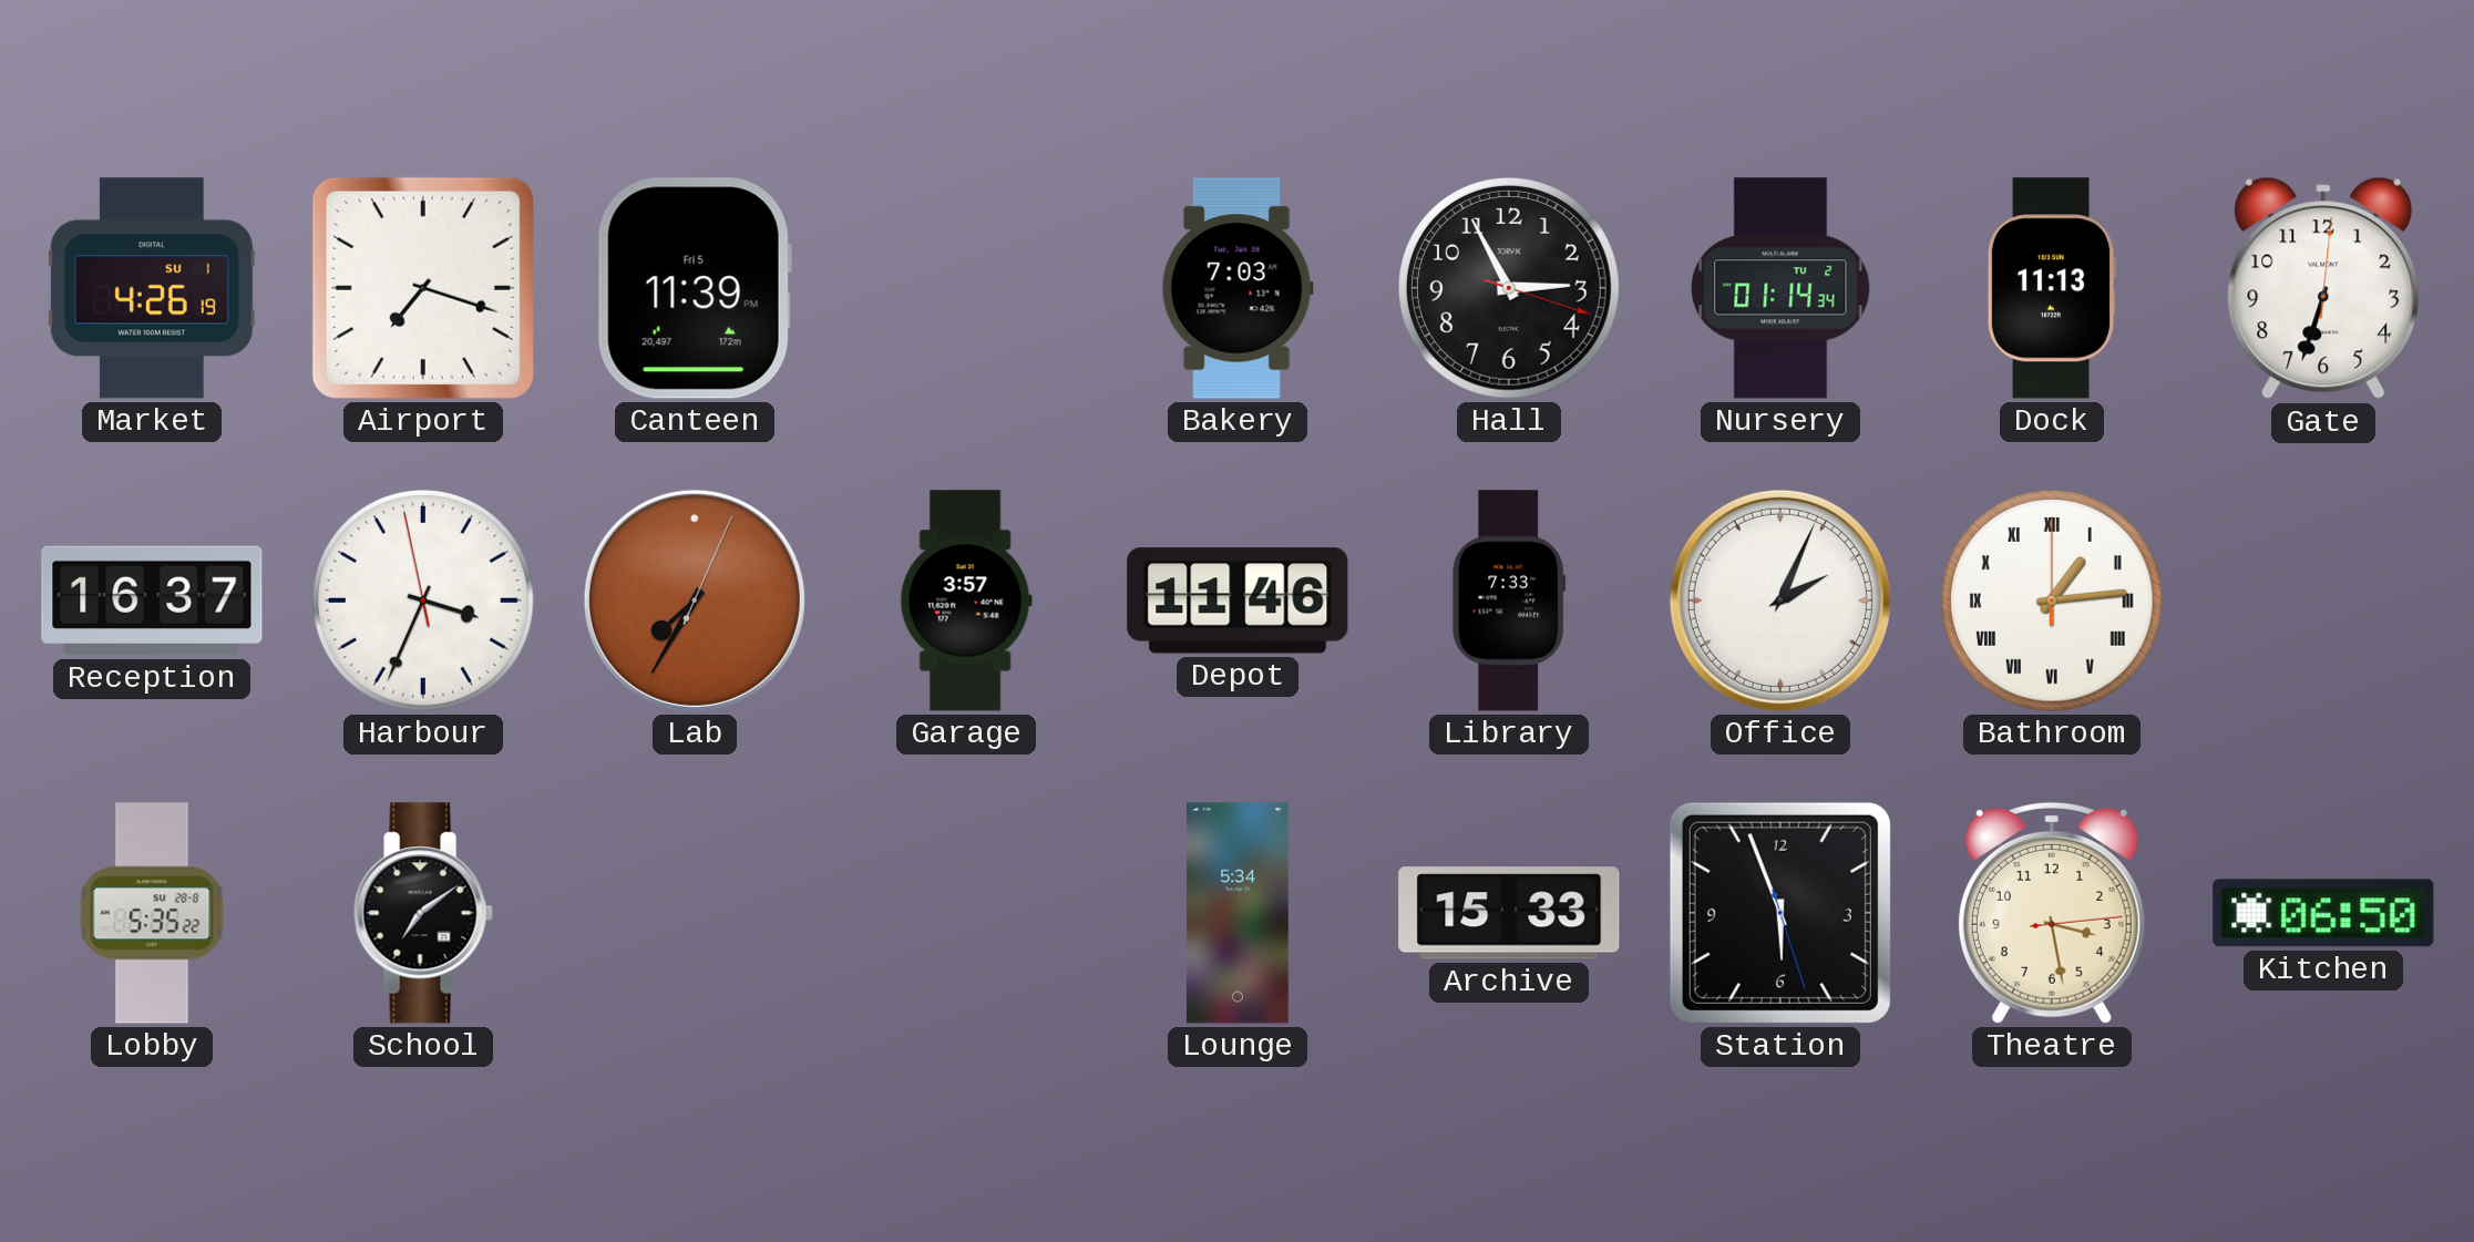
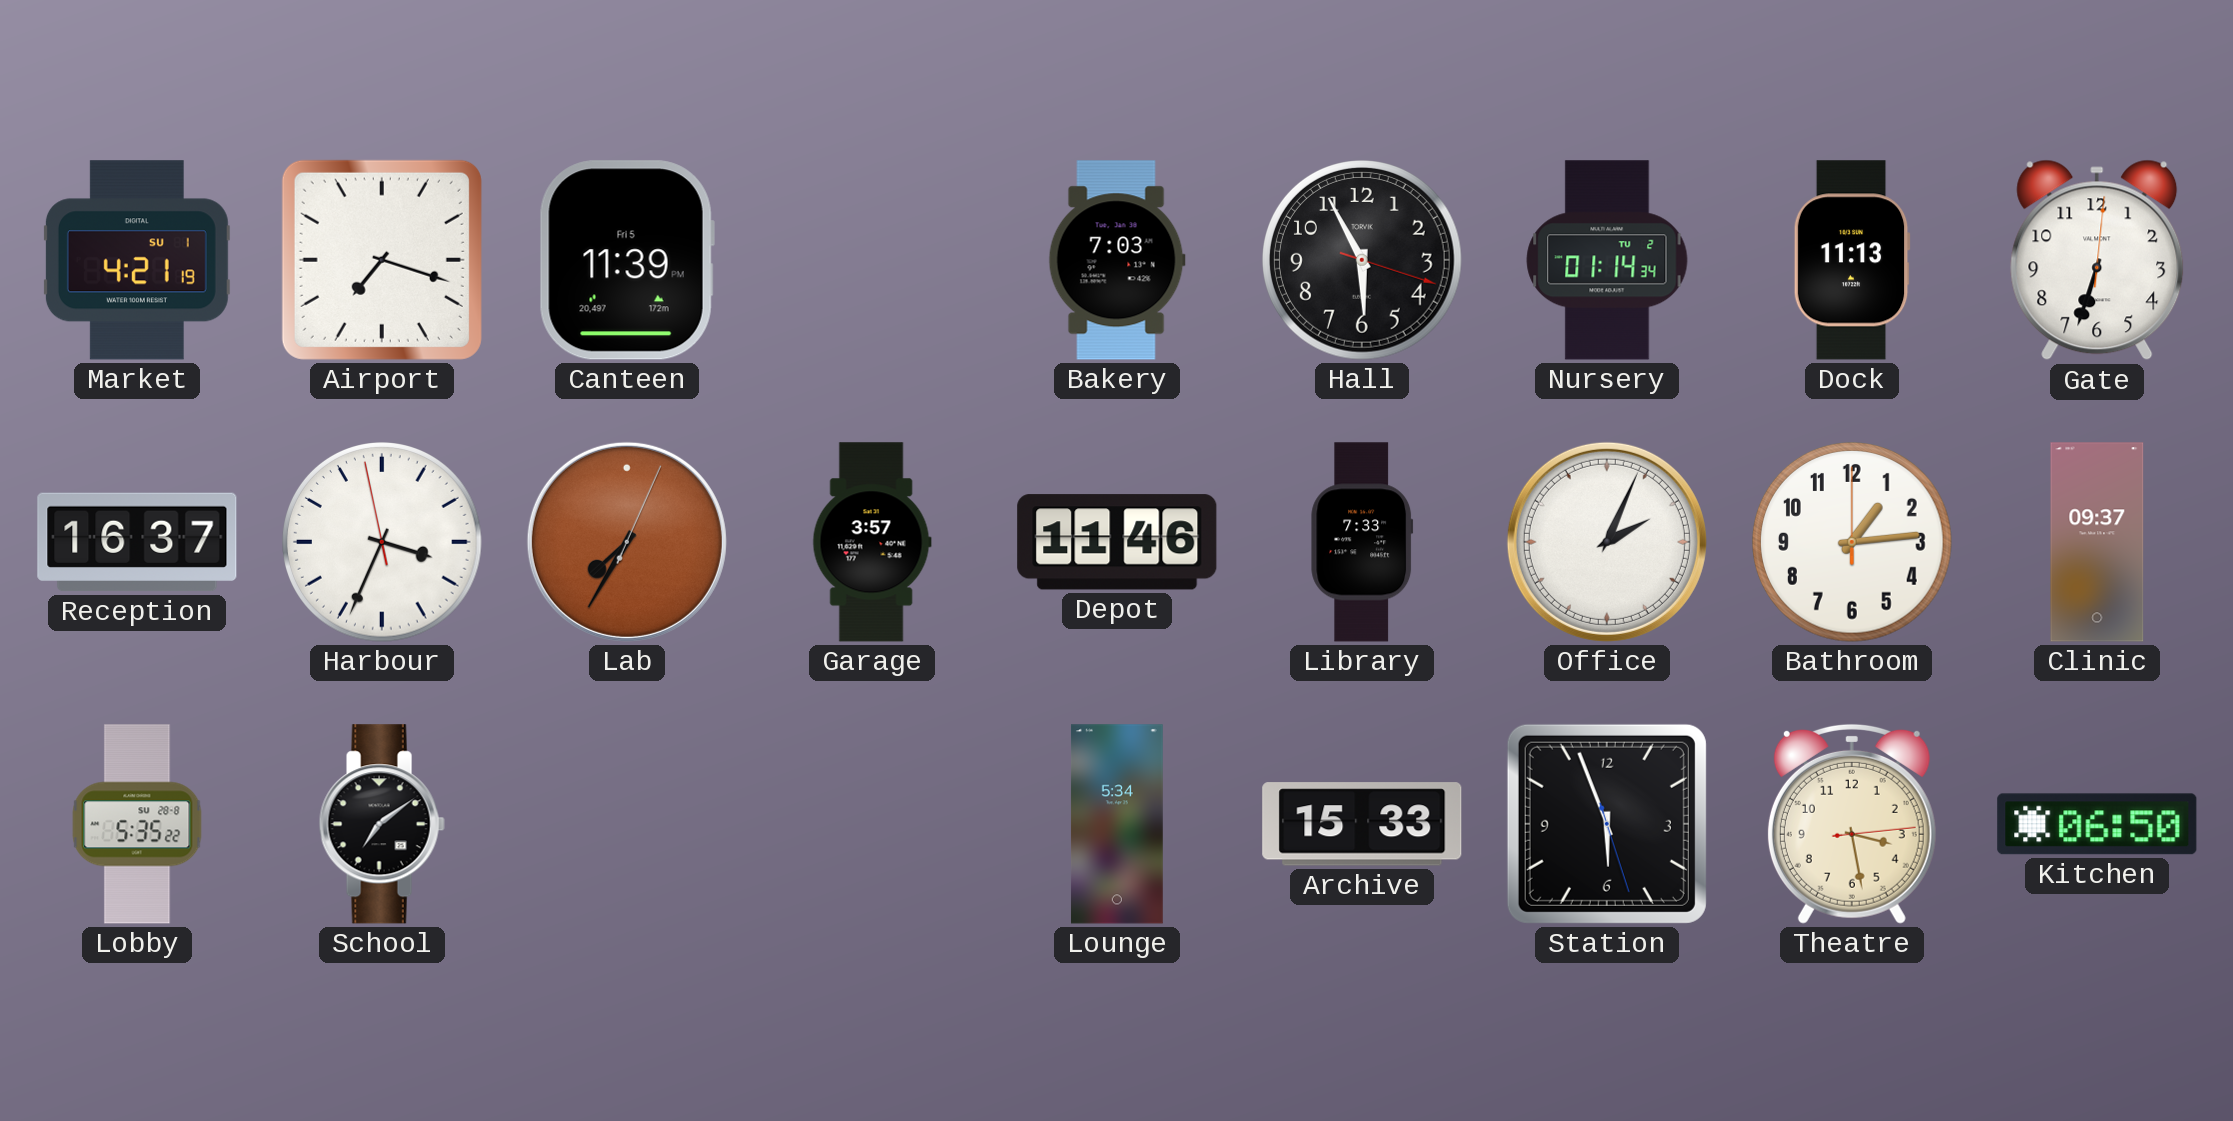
Market: 4:26 -> 4:21
Hall: 2:55 -> 5:55
Bathroom numerals: Roman -> Arabic
Clinic: none -> 09:37
